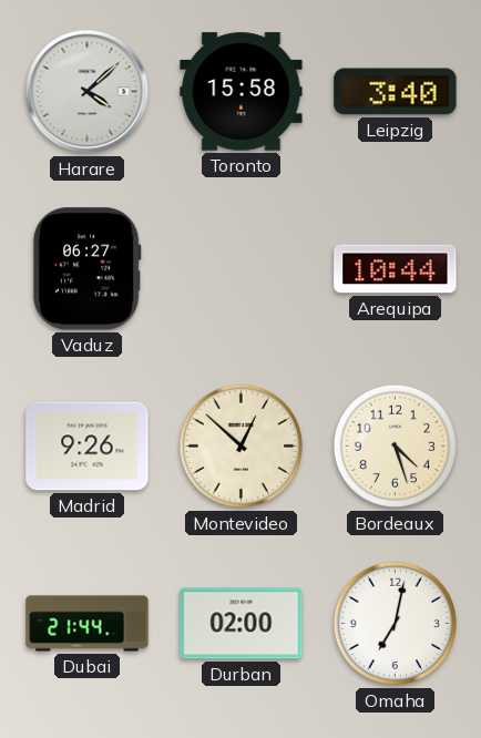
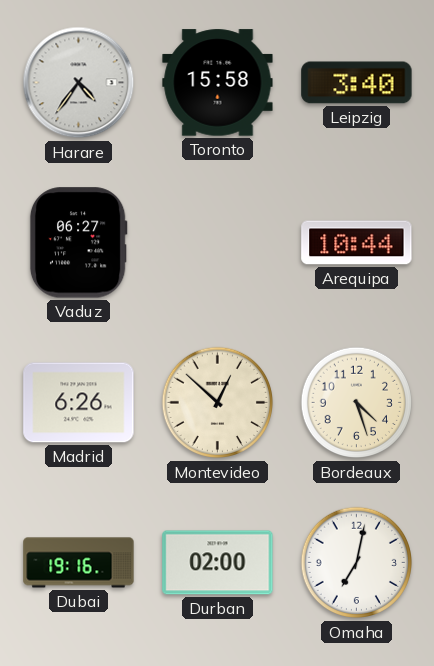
Harare: 4:08 -> 4:36
Madrid: 9:26 -> 6:26
Dubai: 21:44 -> 19:16
